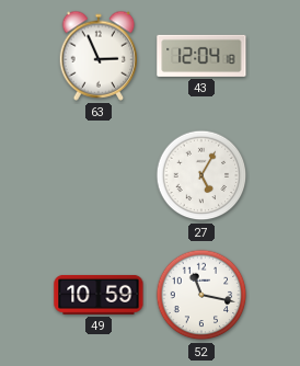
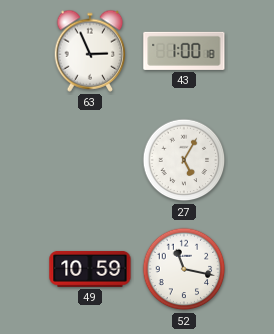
43: 12:04 -> 1:00
